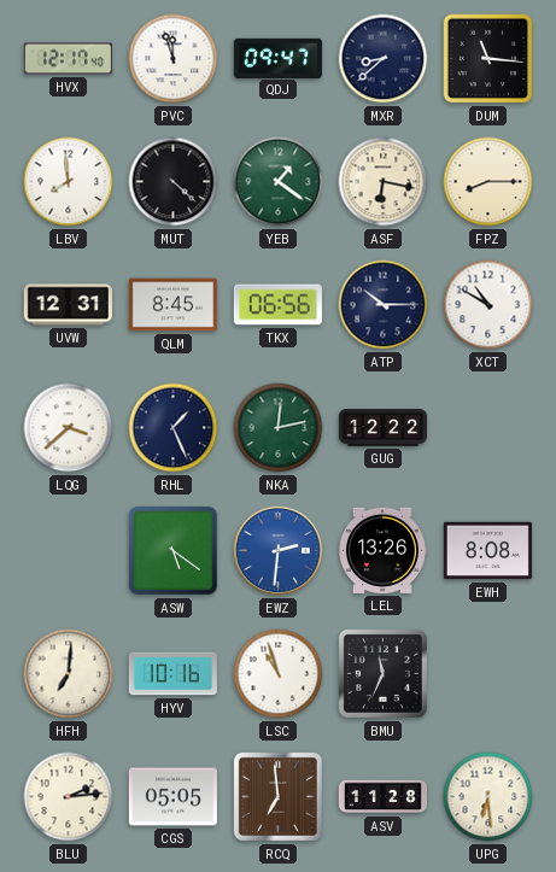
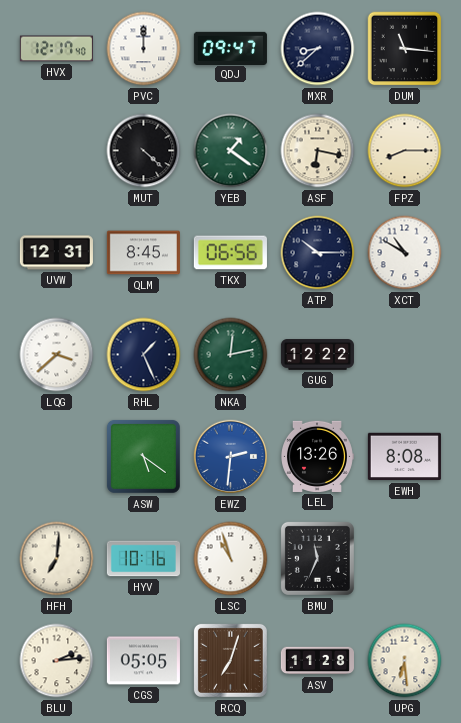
PVC: 11:57 -> 12:00
LBV: 7:59 -> none
RCQ: 6:59 -> 7:03
